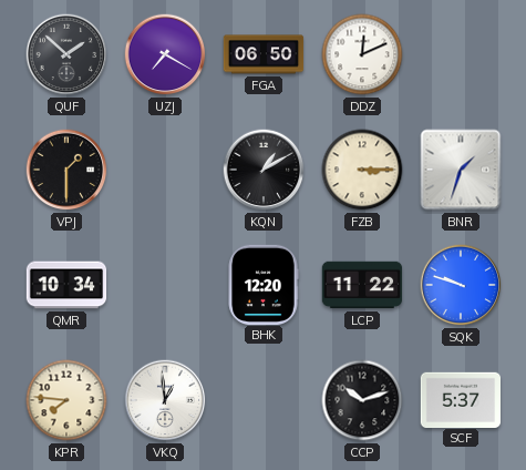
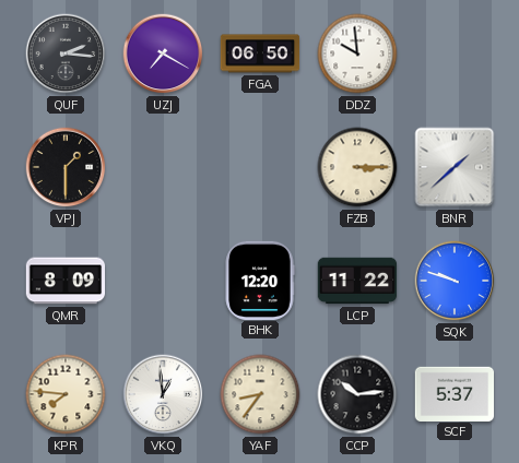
QUF: 1:52 -> 2:16
DDZ: 12:11 -> 9:59
KQN: 1:10 -> none
BNR: 1:33 -> 1:38
QMR: 10:34 -> 8:09
YAF: none -> 8:36
CCP: 10:12 -> 10:14
